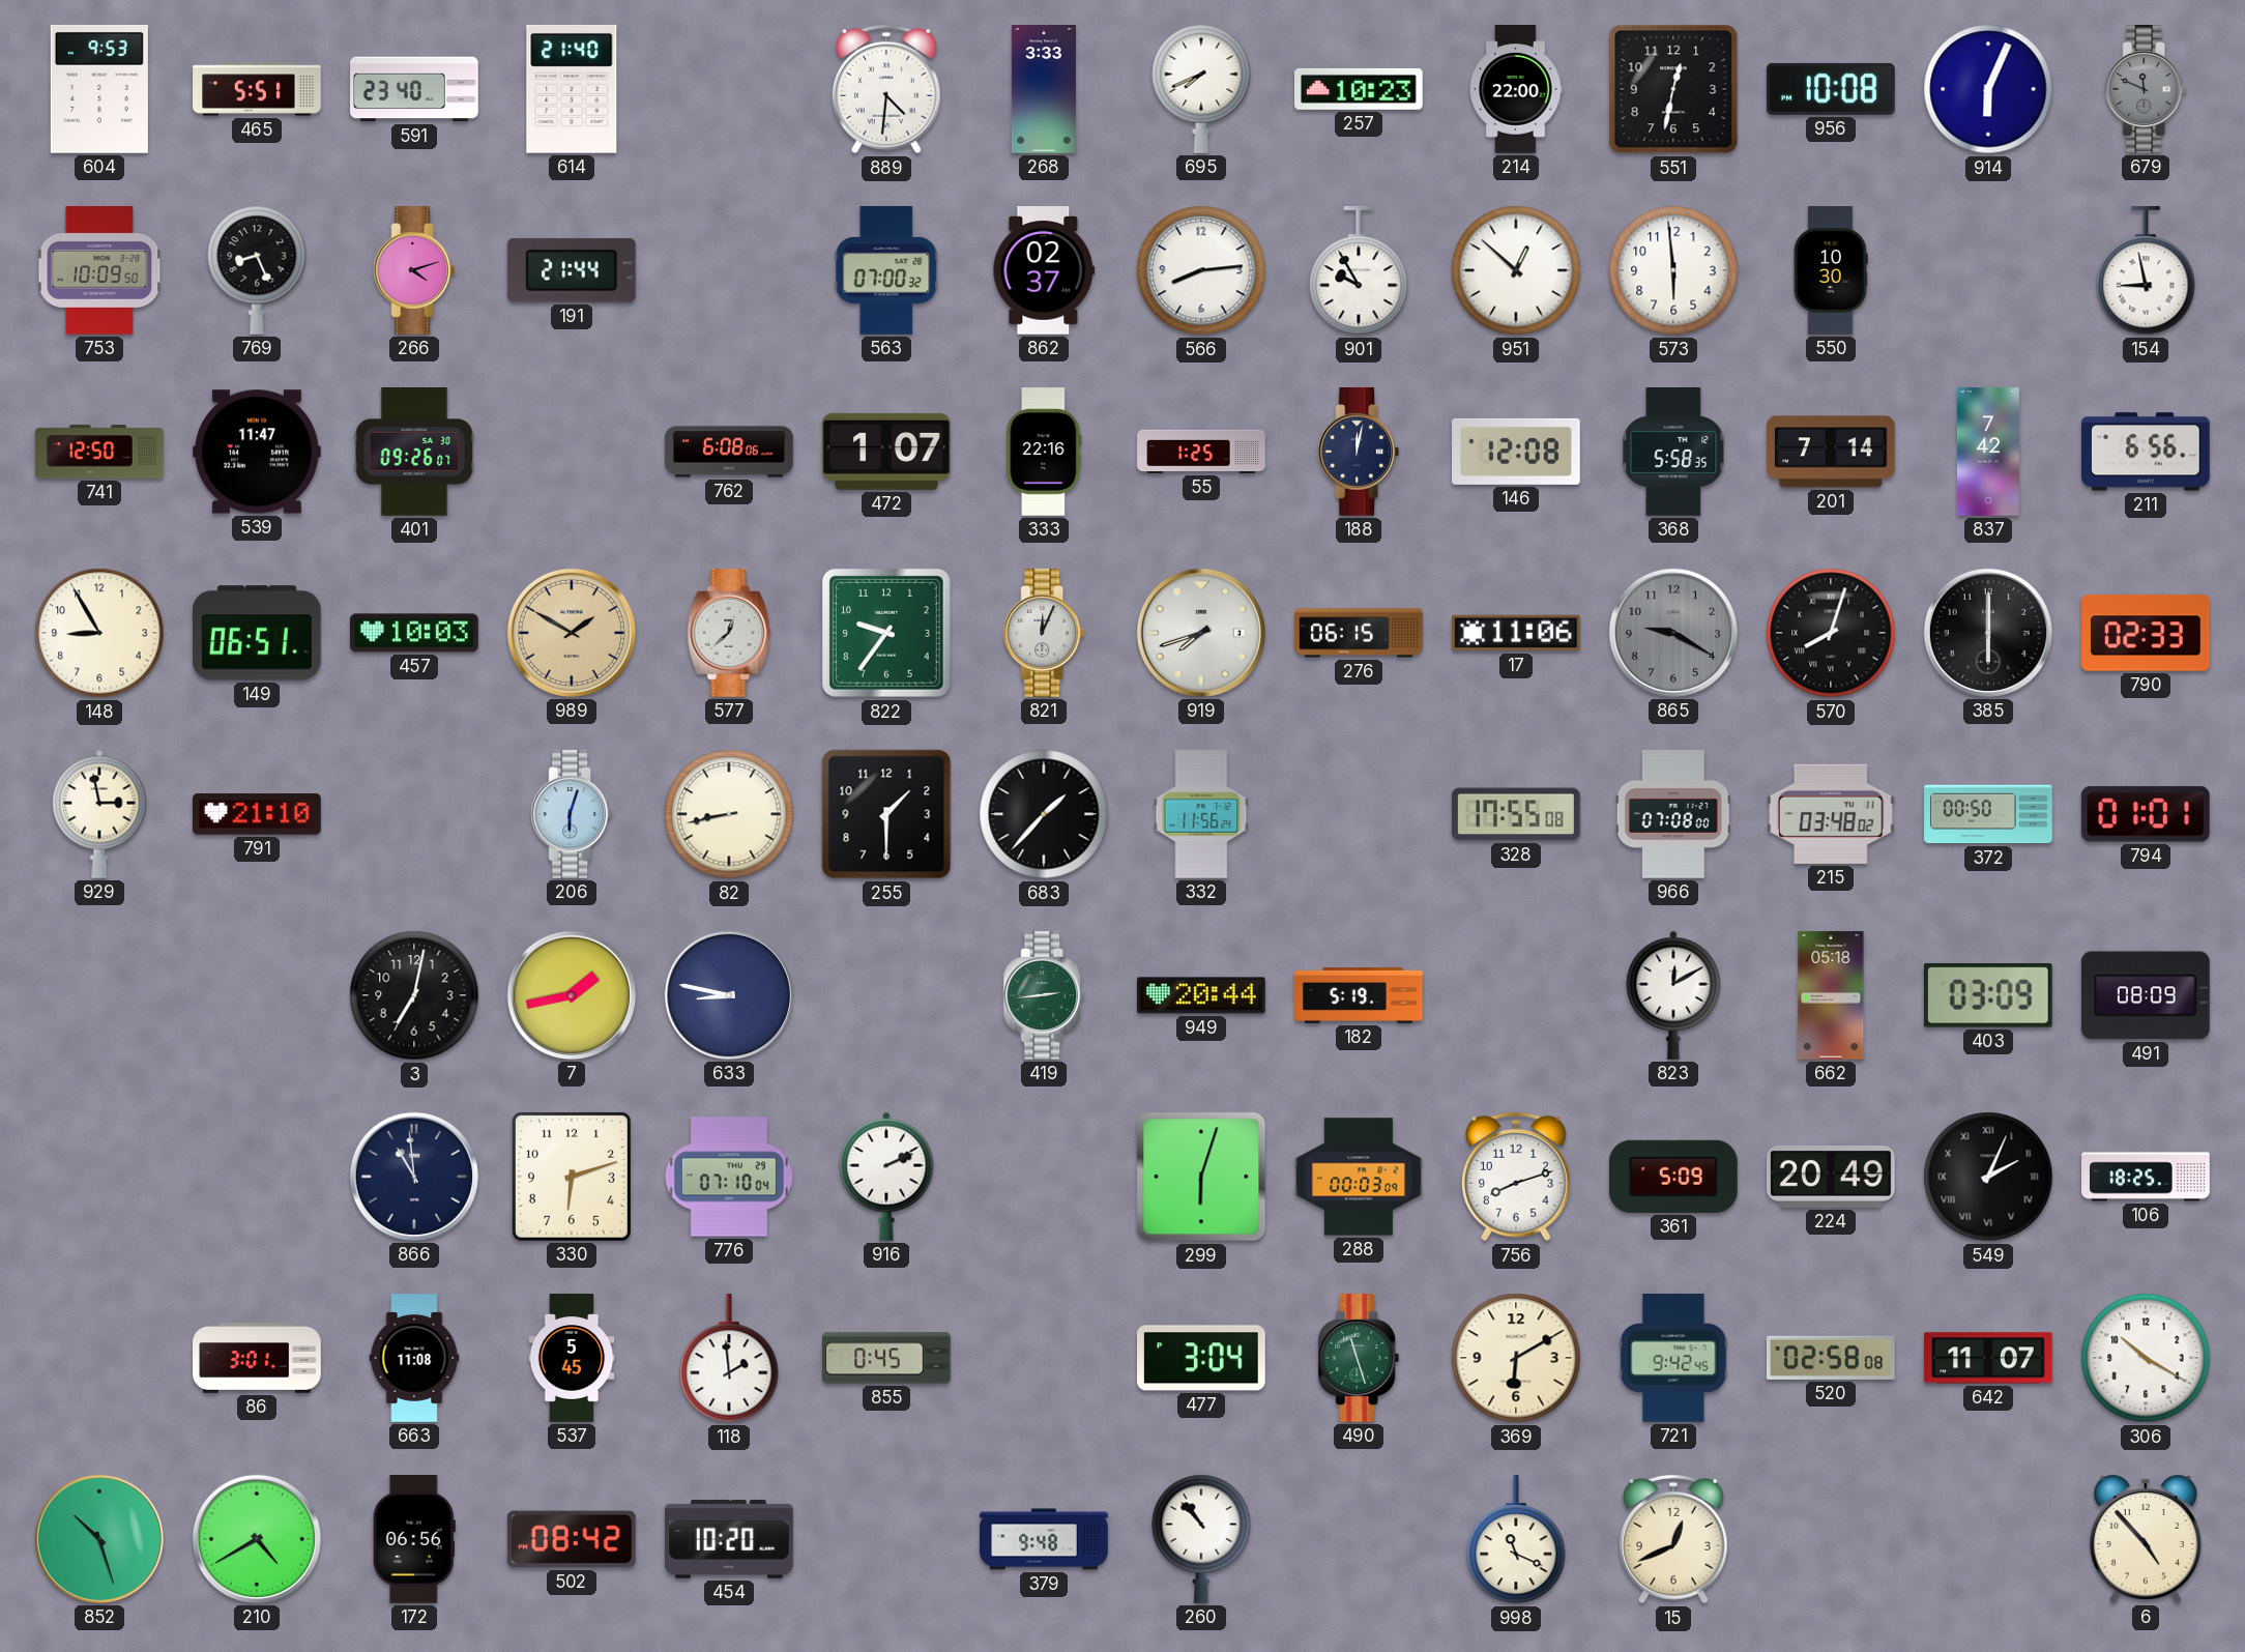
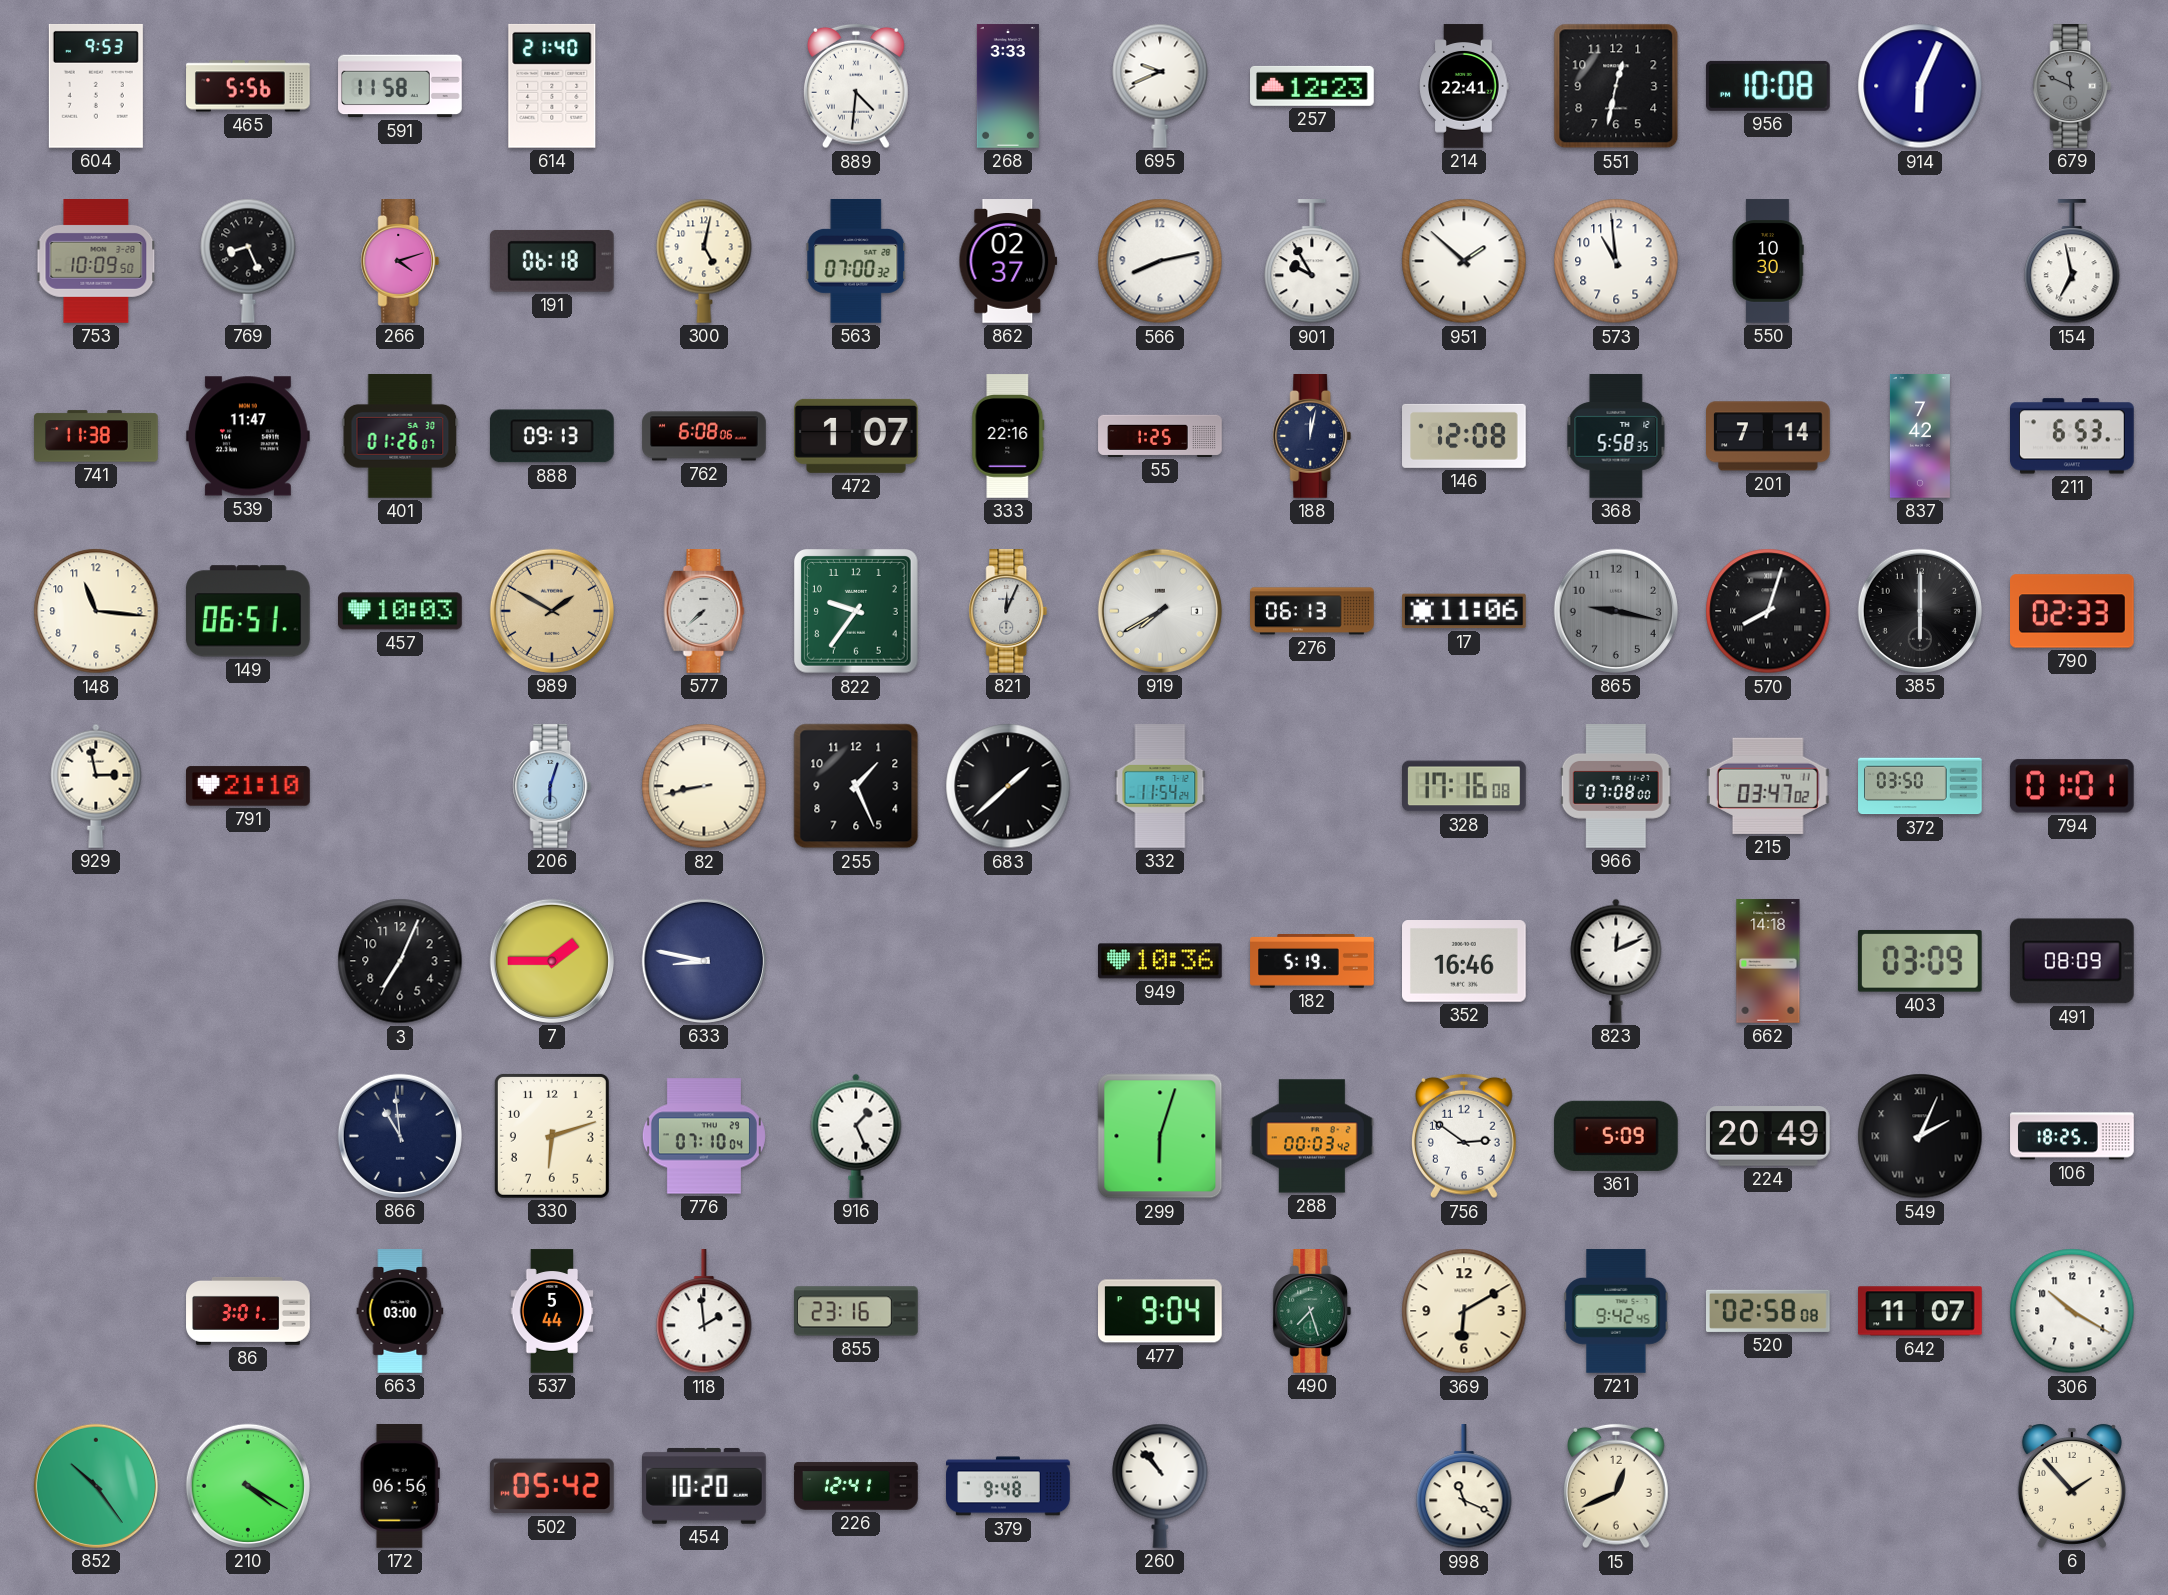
465: 5:51 -> 5:56
591: 23:40 -> 11:58
695: 7:41 -> 9:41
257: 10:23 -> 12:23
214: 22:00 -> 22:41
191: 21:44 -> 06:18
300: none -> 5:02
566: 8:14 -> 8:13
951: 12:52 -> 1:52
573: 5:59 -> 10:59
154: 8:58 -> 6:58
741: 12:50 -> 11:38
401: 09:26 -> 01:26
888: none -> 09:13
211: 6:56 -> 6:53
148: 8:55 -> 11:16
577: 12:38 -> 7:38
919: 7:42 -> 7:40
276: 06:15 -> 06:13
865: 9:20 -> 9:17
255: 1:30 -> 1:26
683: 1:37 -> 1:38
332: 11:56 -> 11:54
328: 17:55 -> 17:16
215: 03:48 -> 03:47
372: 00:50 -> 03:50
3: 7:02 -> 7:04
7: 1:43 -> 1:45
419: 2:44 -> none
949: 20:44 -> 10:36
352: none -> 16:46
823: 12:10 -> 12:11
662: 05:18 -> 14:18
916: 2:11 -> 1:26
288: 00:03:09 -> 00:03:42
756: 8:12 -> 2:51
663: 11:08 -> 03:00
537: 5:45 -> 5:44
855: 0:45 -> 23:16
477: 3:04 -> 9:04
490: 11:27 -> 7:27
852: 10:27 -> 10:24
210: 4:40 -> 4:20
502: 08:42 -> 05:42
226: none -> 12:41
6: 4:53 -> 1:53
